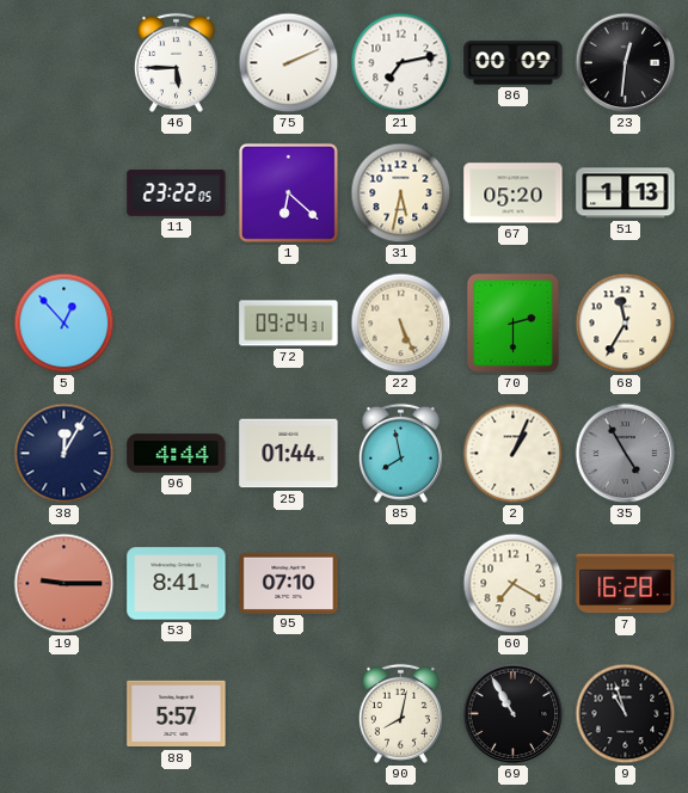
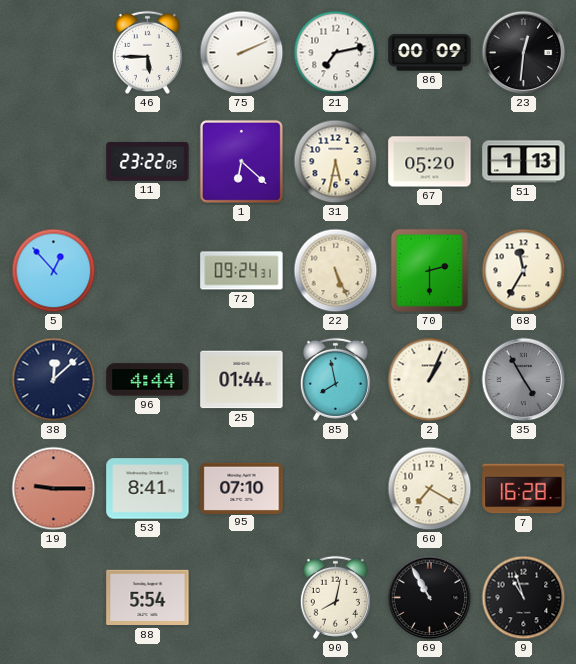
38: 12:05 -> 12:08
88: 5:57 -> 5:54
